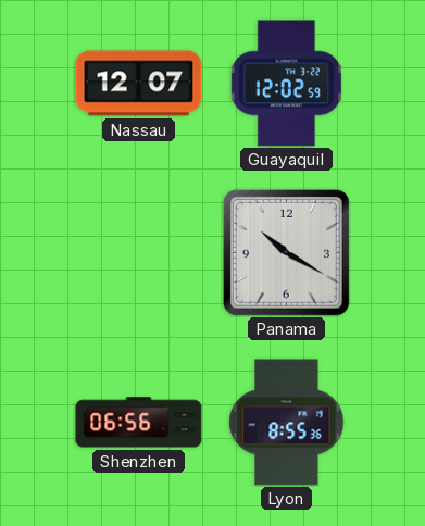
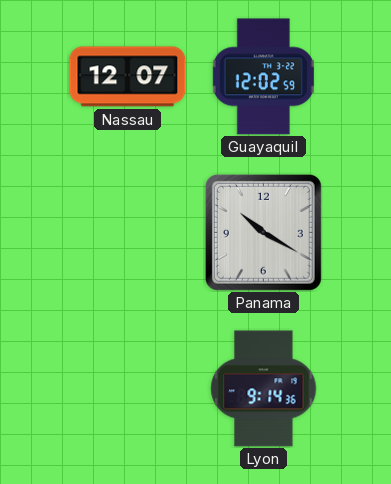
Shenzhen: 06:56 -> none
Lyon: 8:55 -> 9:14
